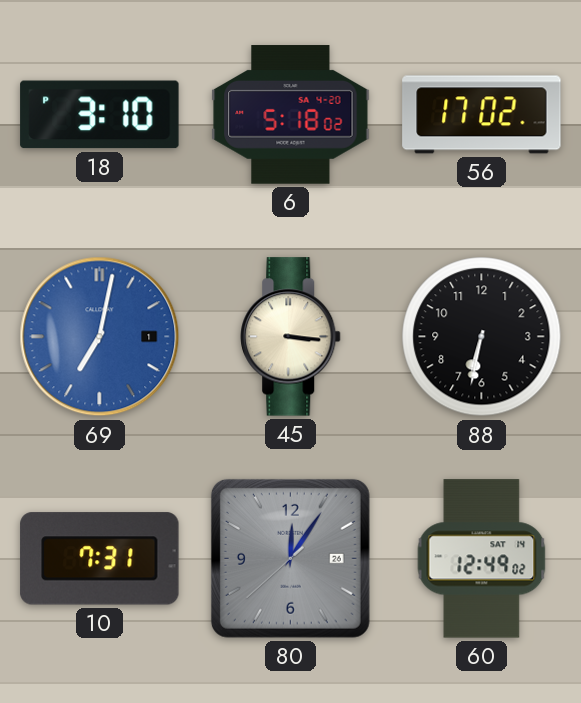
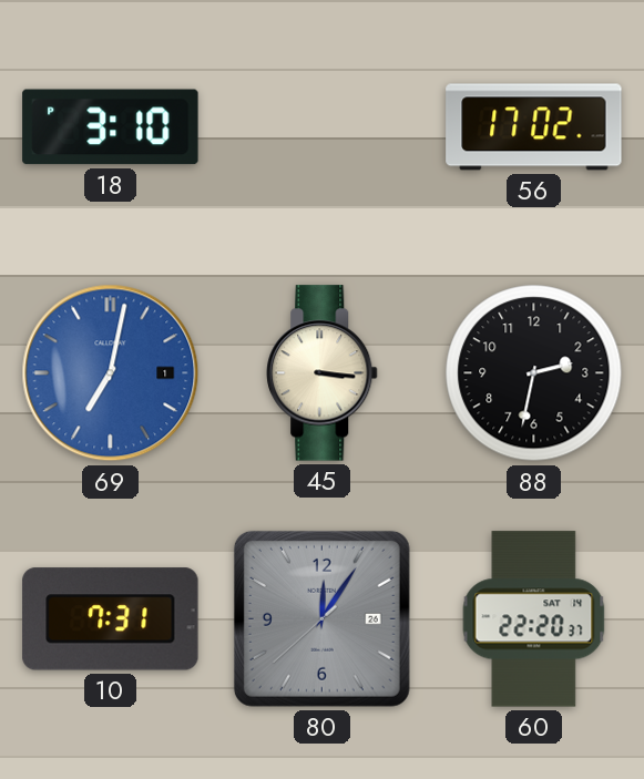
6: 5:18 -> none
88: 6:32 -> 2:32
60: 12:49 -> 22:20
